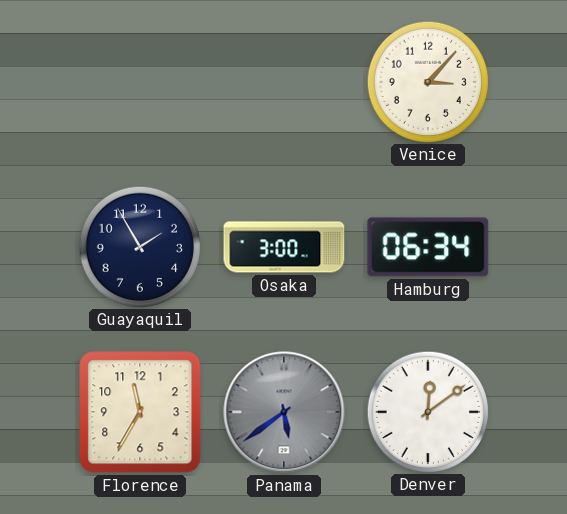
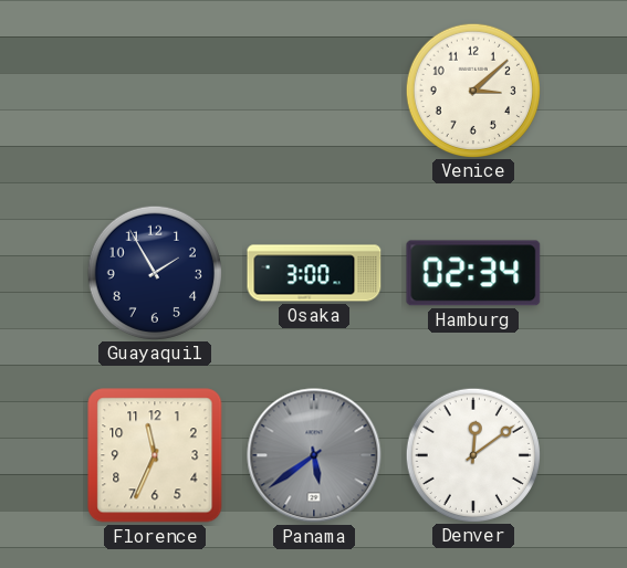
Venice: 3:07 -> 3:08
Hamburg: 06:34 -> 02:34
Florence: 11:35 -> 11:34
